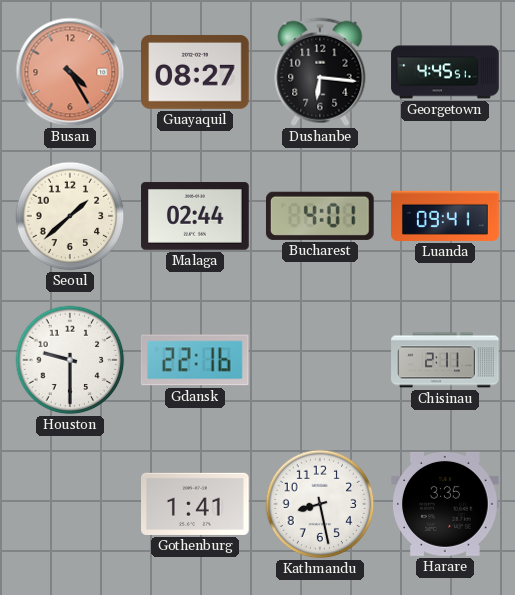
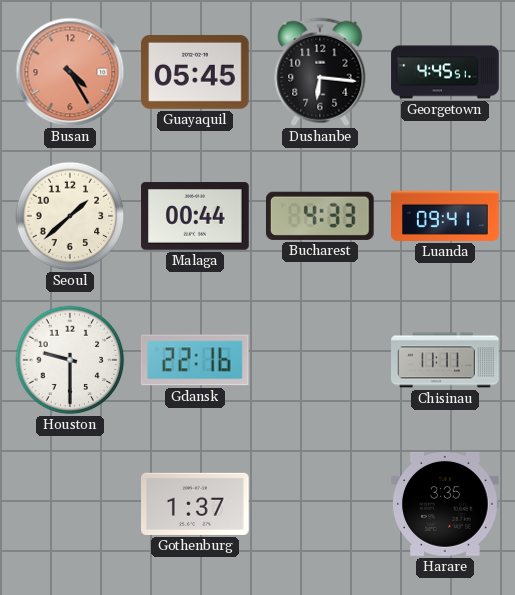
Guayaquil: 08:27 -> 05:45
Malaga: 02:44 -> 00:44
Bucharest: 4:01 -> 4:33
Chisinau: 2:11 -> 11:11
Gothenburg: 1:41 -> 1:37
Kathmandu: 8:28 -> none
